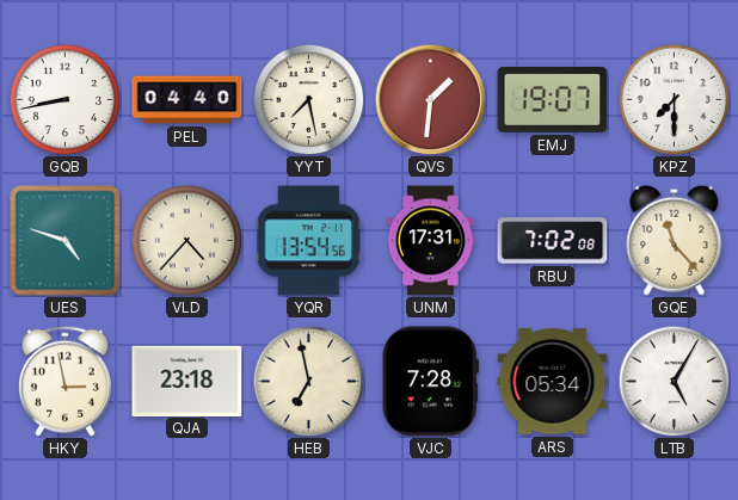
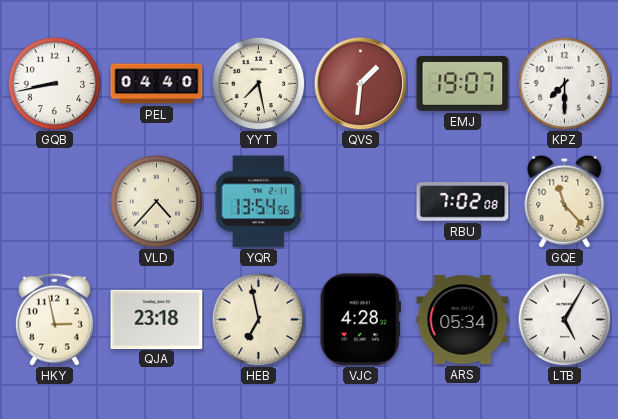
UES: 4:48 -> none
UNM: 17:31 -> none
VJC: 7:28 -> 4:28
